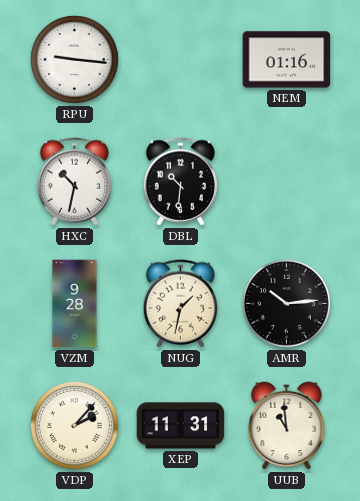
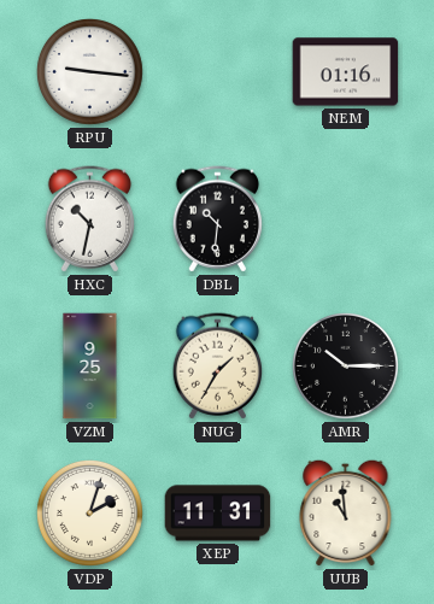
VZM: 9:28 -> 9:25
NUG: 1:32 -> 1:35
AMR: 10:14 -> 10:15
VDP: 2:07 -> 2:03
